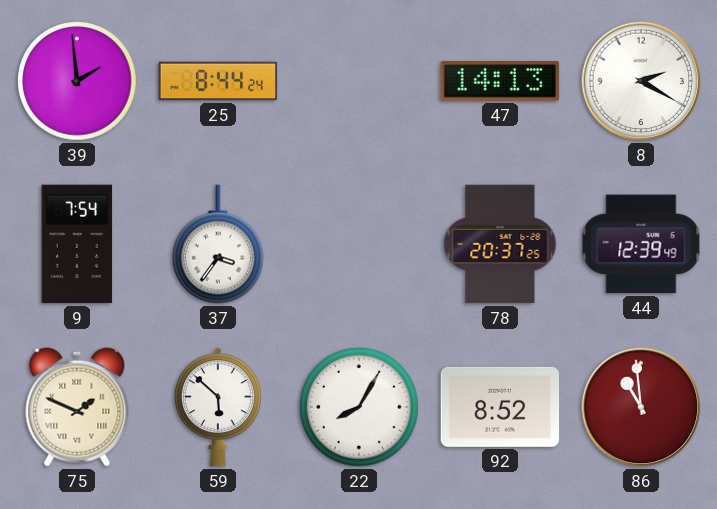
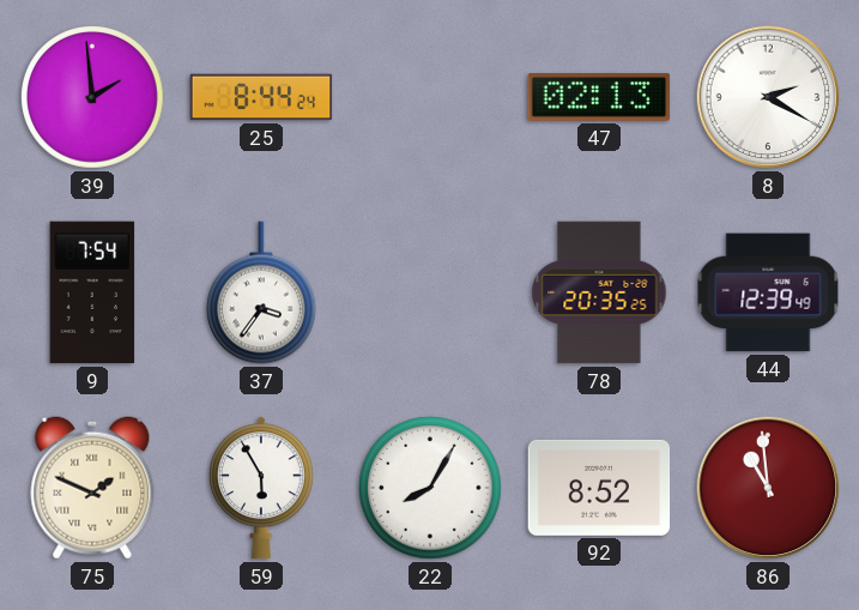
47: 14:13 -> 02:13
78: 20:37 -> 20:35
59: 5:52 -> 5:55
